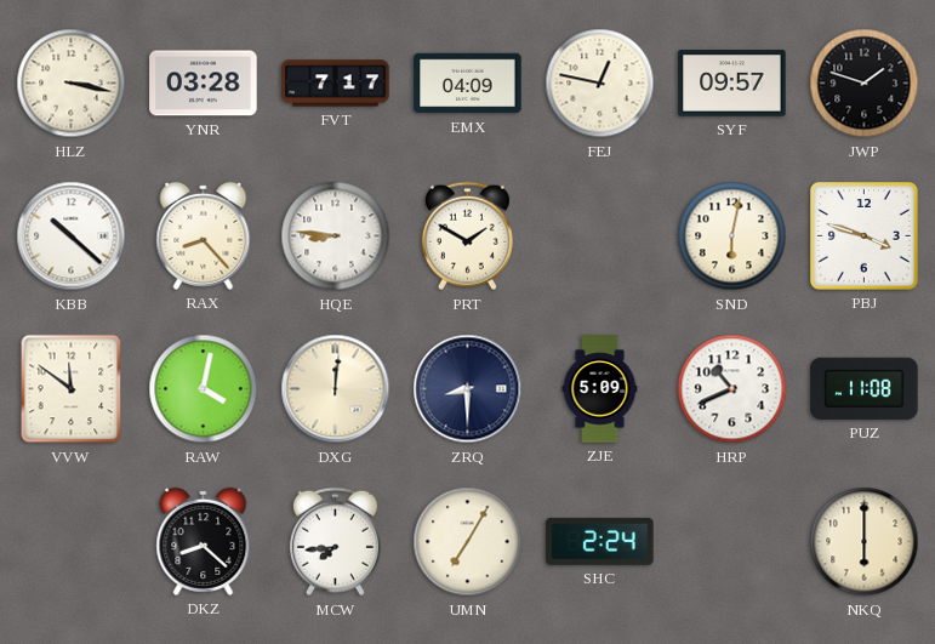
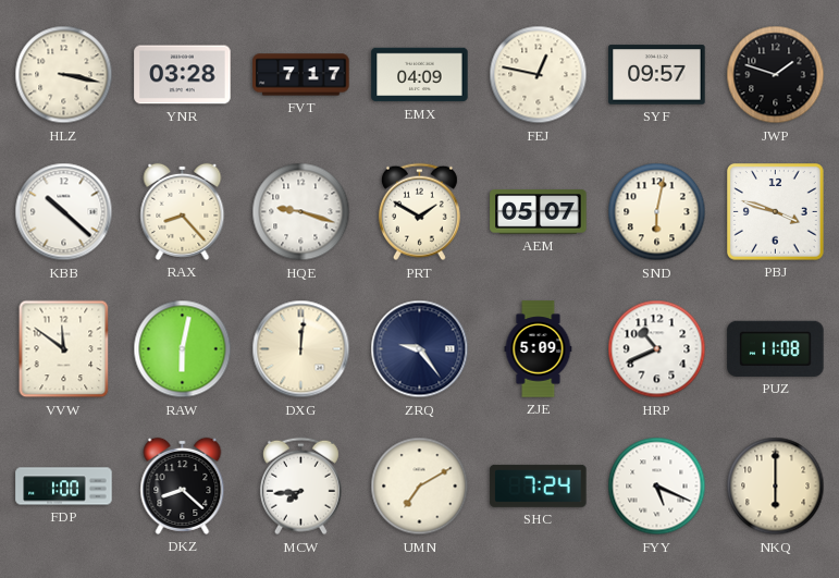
HQE: 8:46 -> 9:18
AEM: none -> 05:07
RAW: 4:02 -> 6:02
ZRQ: 8:30 -> 9:24
FDP: none -> 1:00
UMN: 7:05 -> 7:10
SHC: 2:24 -> 7:24
FYY: none -> 5:19
